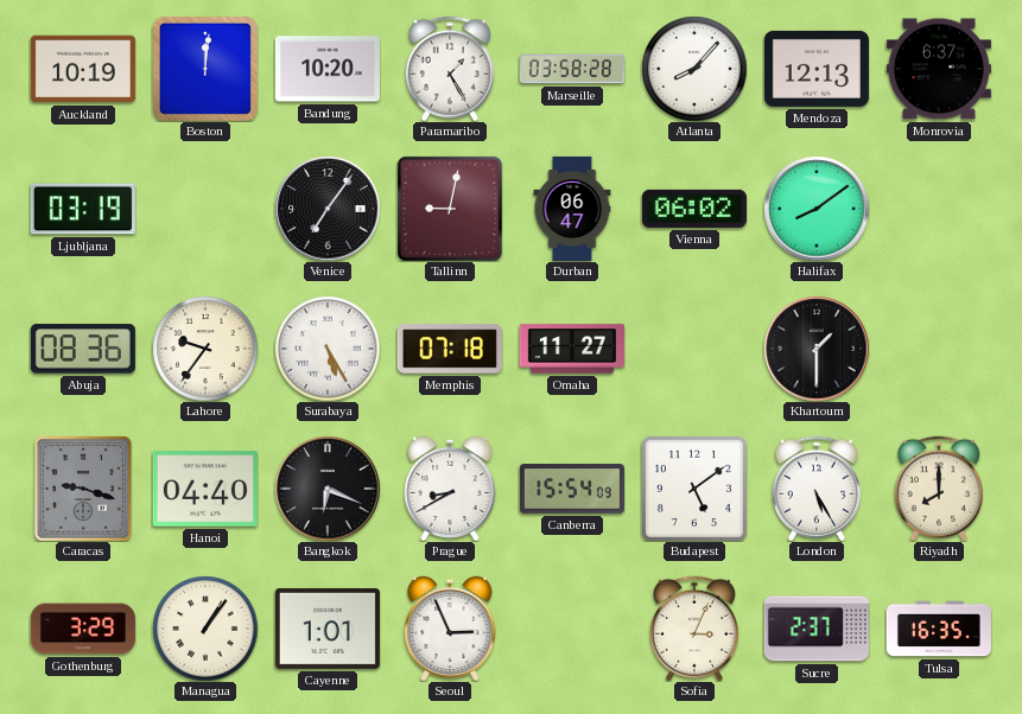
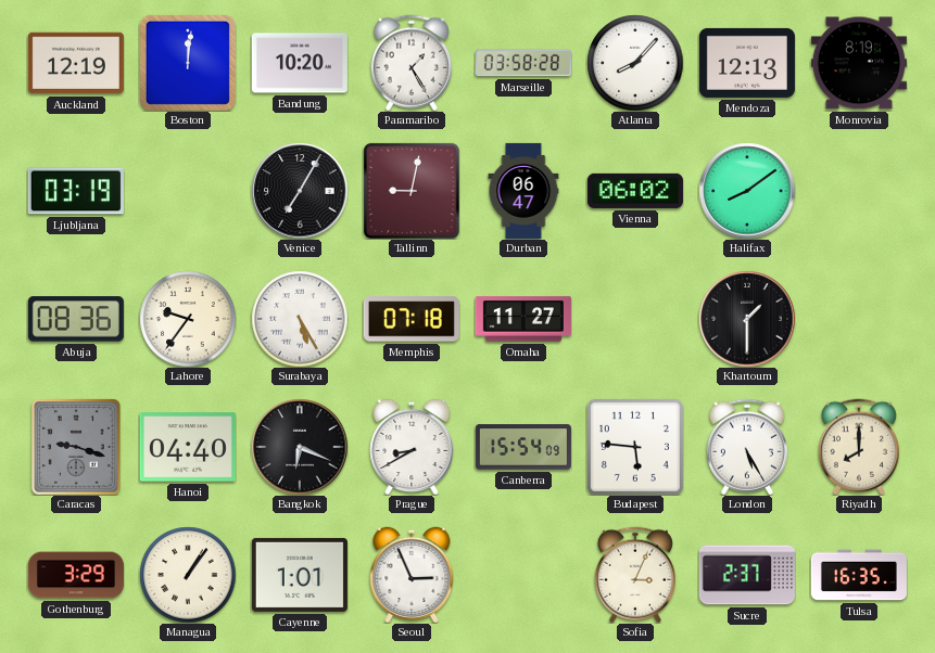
Auckland: 10:19 -> 12:19
Monrovia: 6:37 -> 8:19
Venice: 7:06 -> 7:05
Budapest: 5:09 -> 5:46
